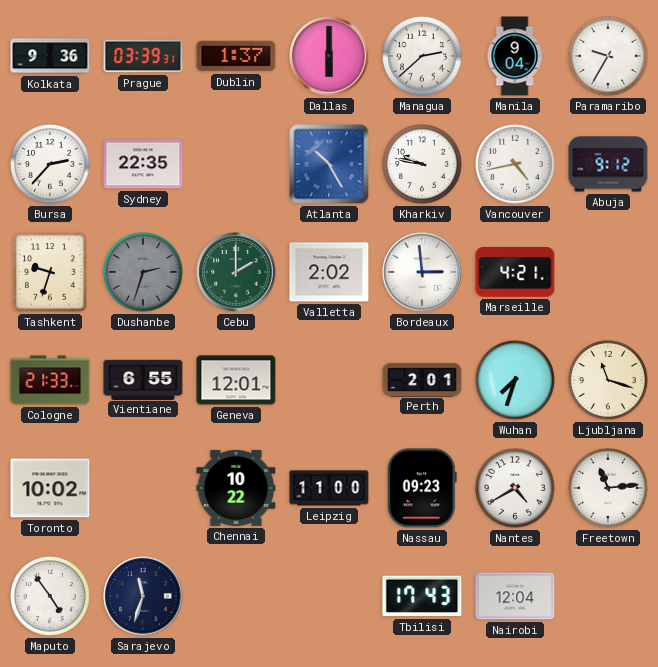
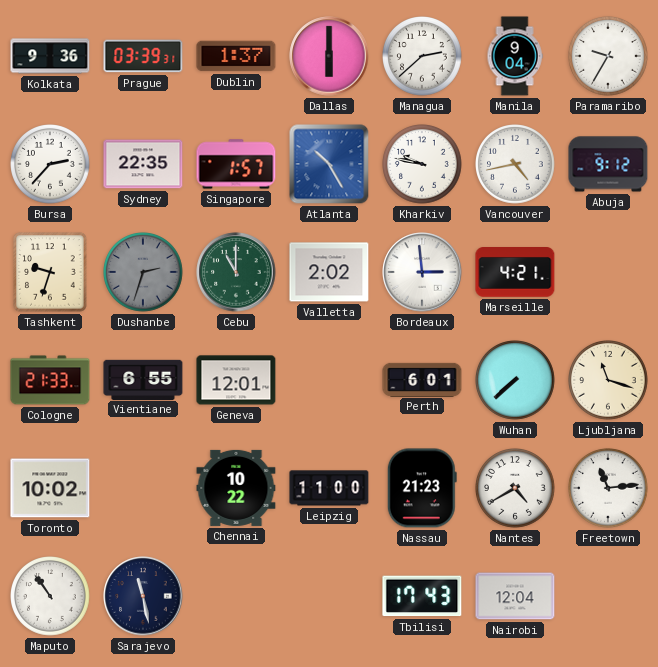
Singapore: none -> 1:57
Cebu: 2:00 -> 11:00
Perth: 2:01 -> 6:01
Wuhan: 7:33 -> 7:38
Nassau: 09:23 -> 21:23
Maputo: 4:54 -> 10:54
Sarajevo: 11:33 -> 11:28
